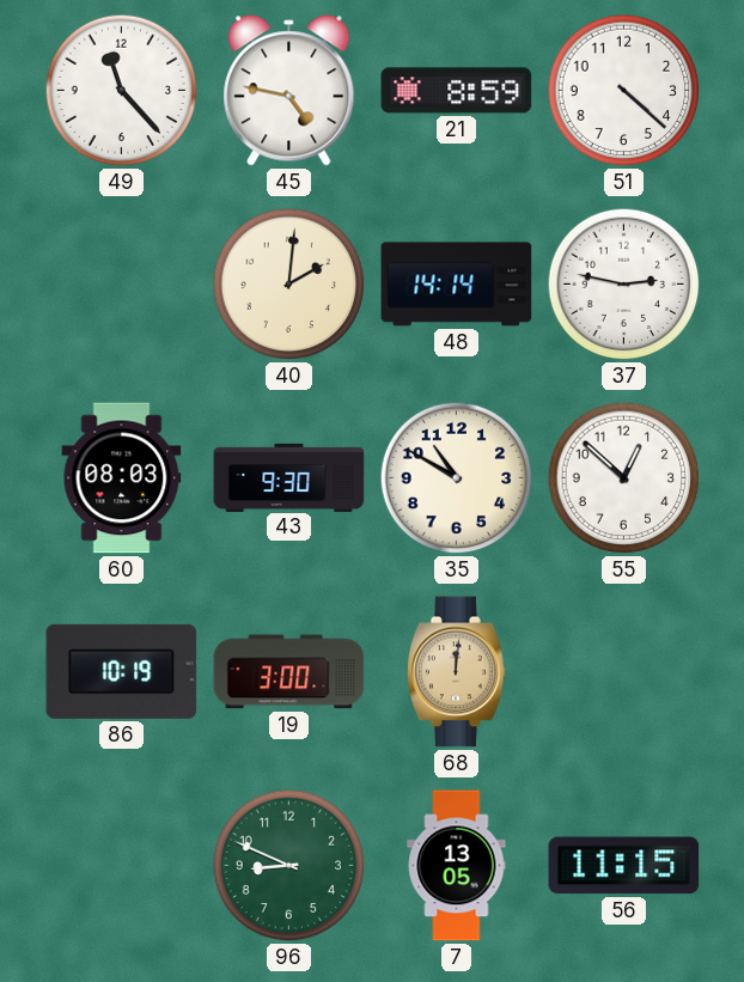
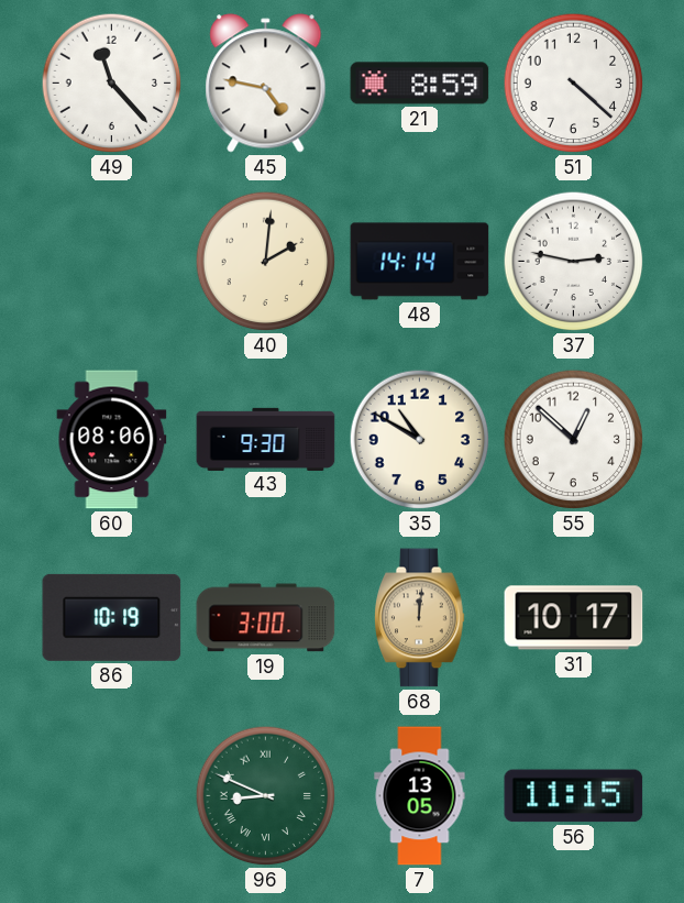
60: 08:03 -> 08:06
31: none -> 10:17
96 numerals: Arabic -> Roman
